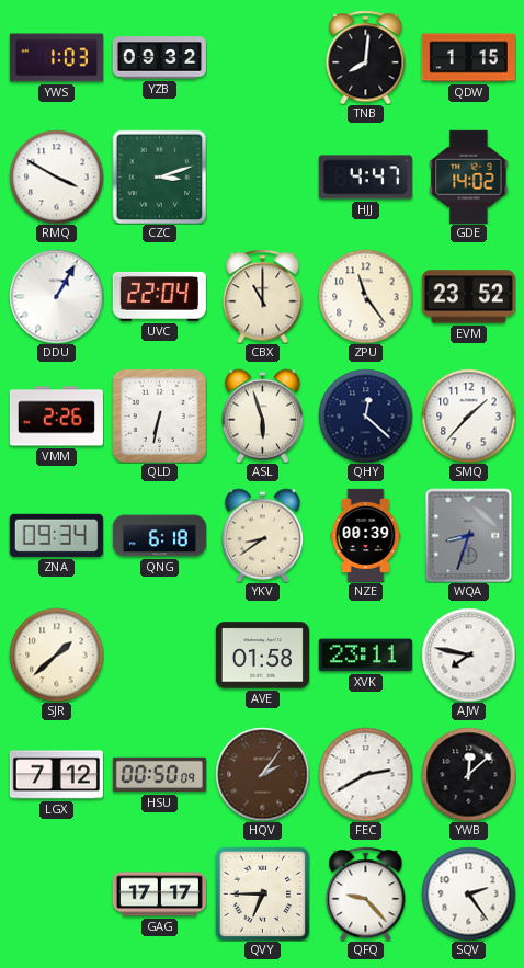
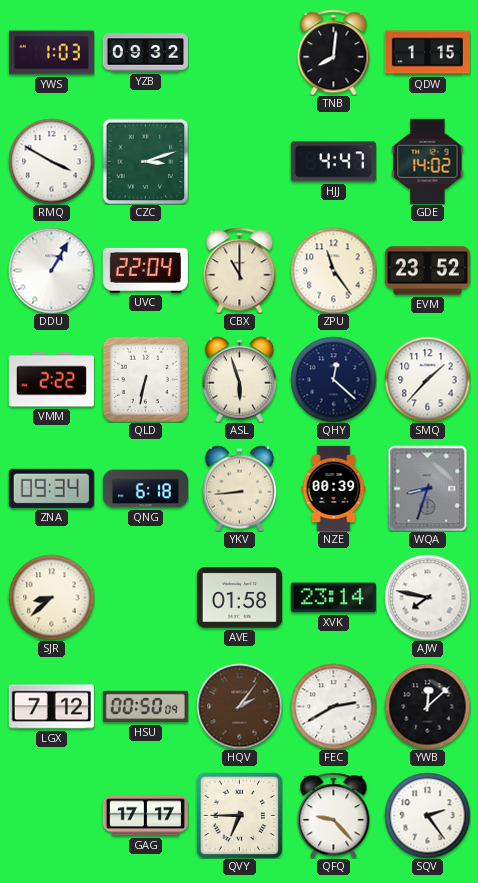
VMM: 2:26 -> 2:22
YKV: 8:39 -> 8:44
SJR: 1:38 -> 8:38
XVK: 23:11 -> 23:14
